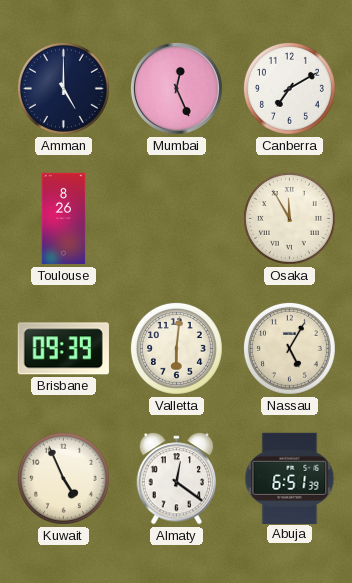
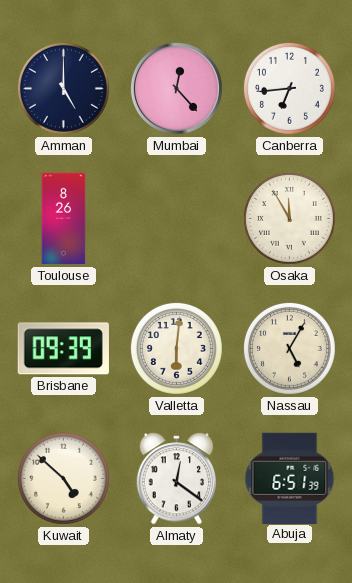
Mumbai: 12:26 -> 12:23
Canberra: 7:10 -> 6:44
Kuwait: 4:56 -> 4:52
